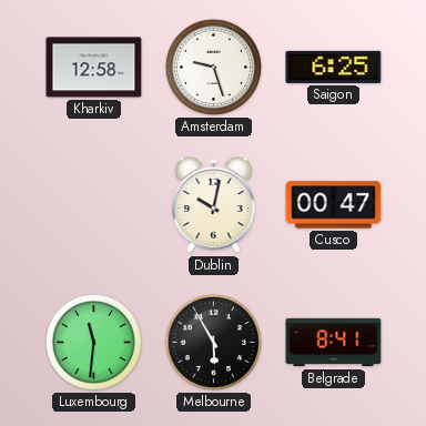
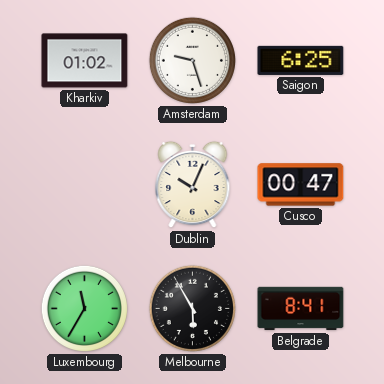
Kharkiv: 12:58 -> 01:02
Dublin: 10:02 -> 10:04
Luxembourg: 11:31 -> 11:35
